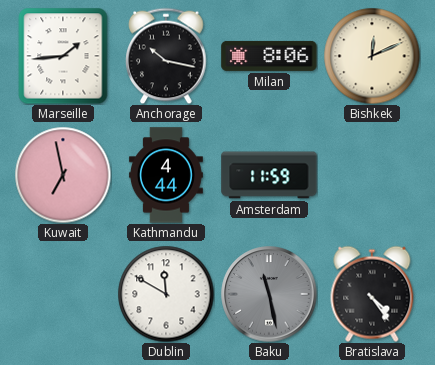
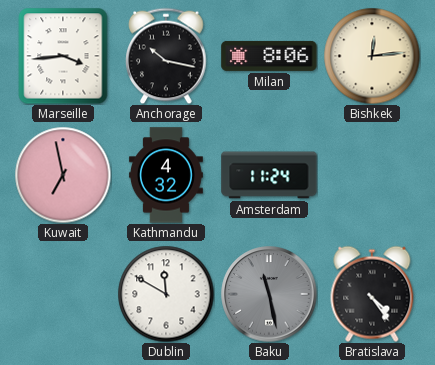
Marseille: 1:44 -> 3:44
Bishkek: 12:11 -> 12:14
Kathmandu: 4:44 -> 4:32
Amsterdam: 11:59 -> 11:24
